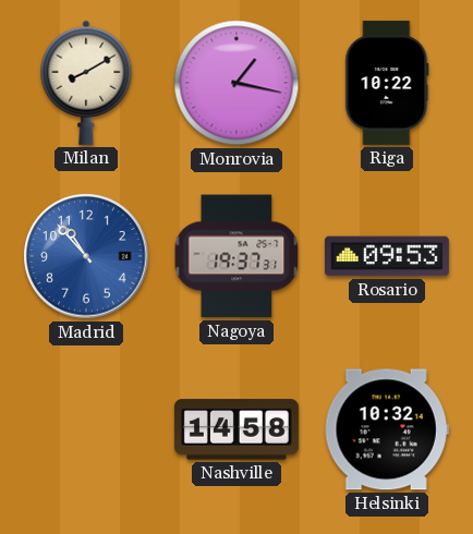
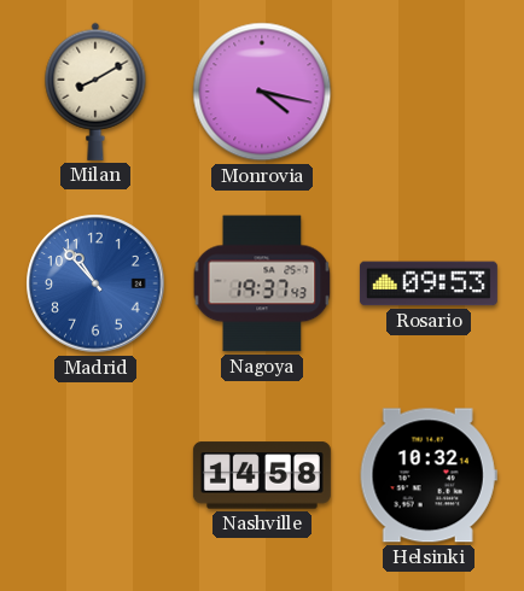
Monrovia: 1:17 -> 4:17
Riga: 10:22 -> none
Nagoya: 19:37:31 -> 19:37:43
